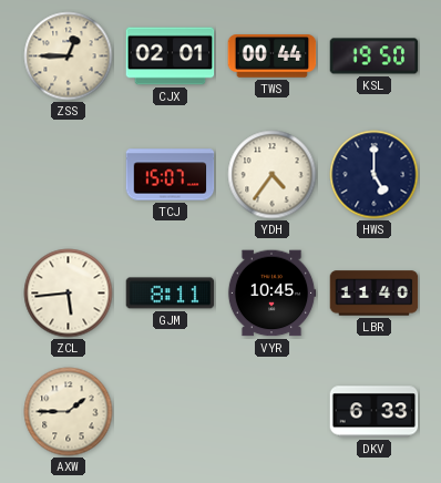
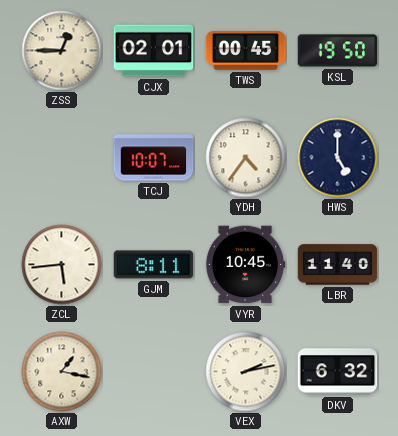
TWS: 00:44 -> 00:45
TCJ: 15:07 -> 10:07
AXW: 1:45 -> 1:17
VEX: none -> 2:13
DKV: 6:33 -> 6:32
